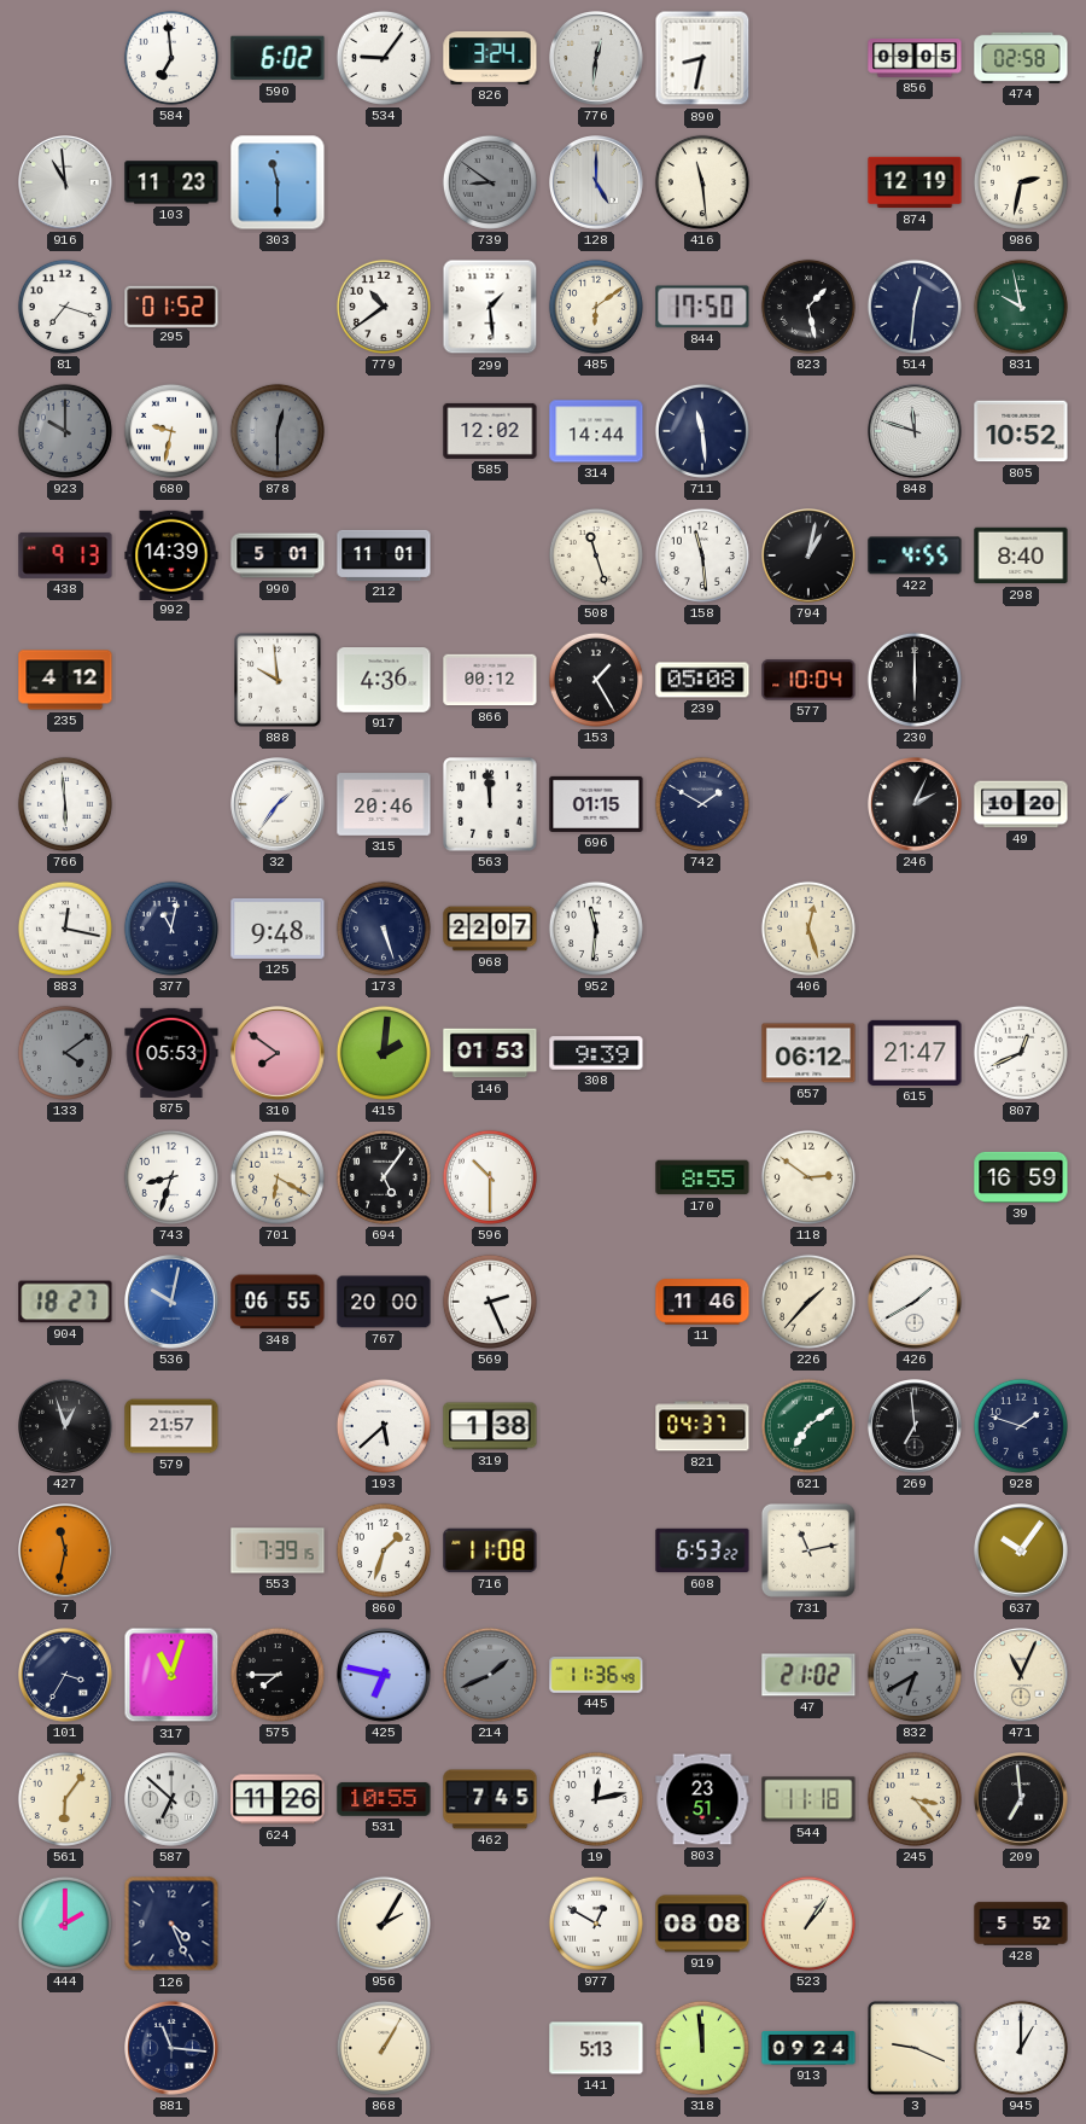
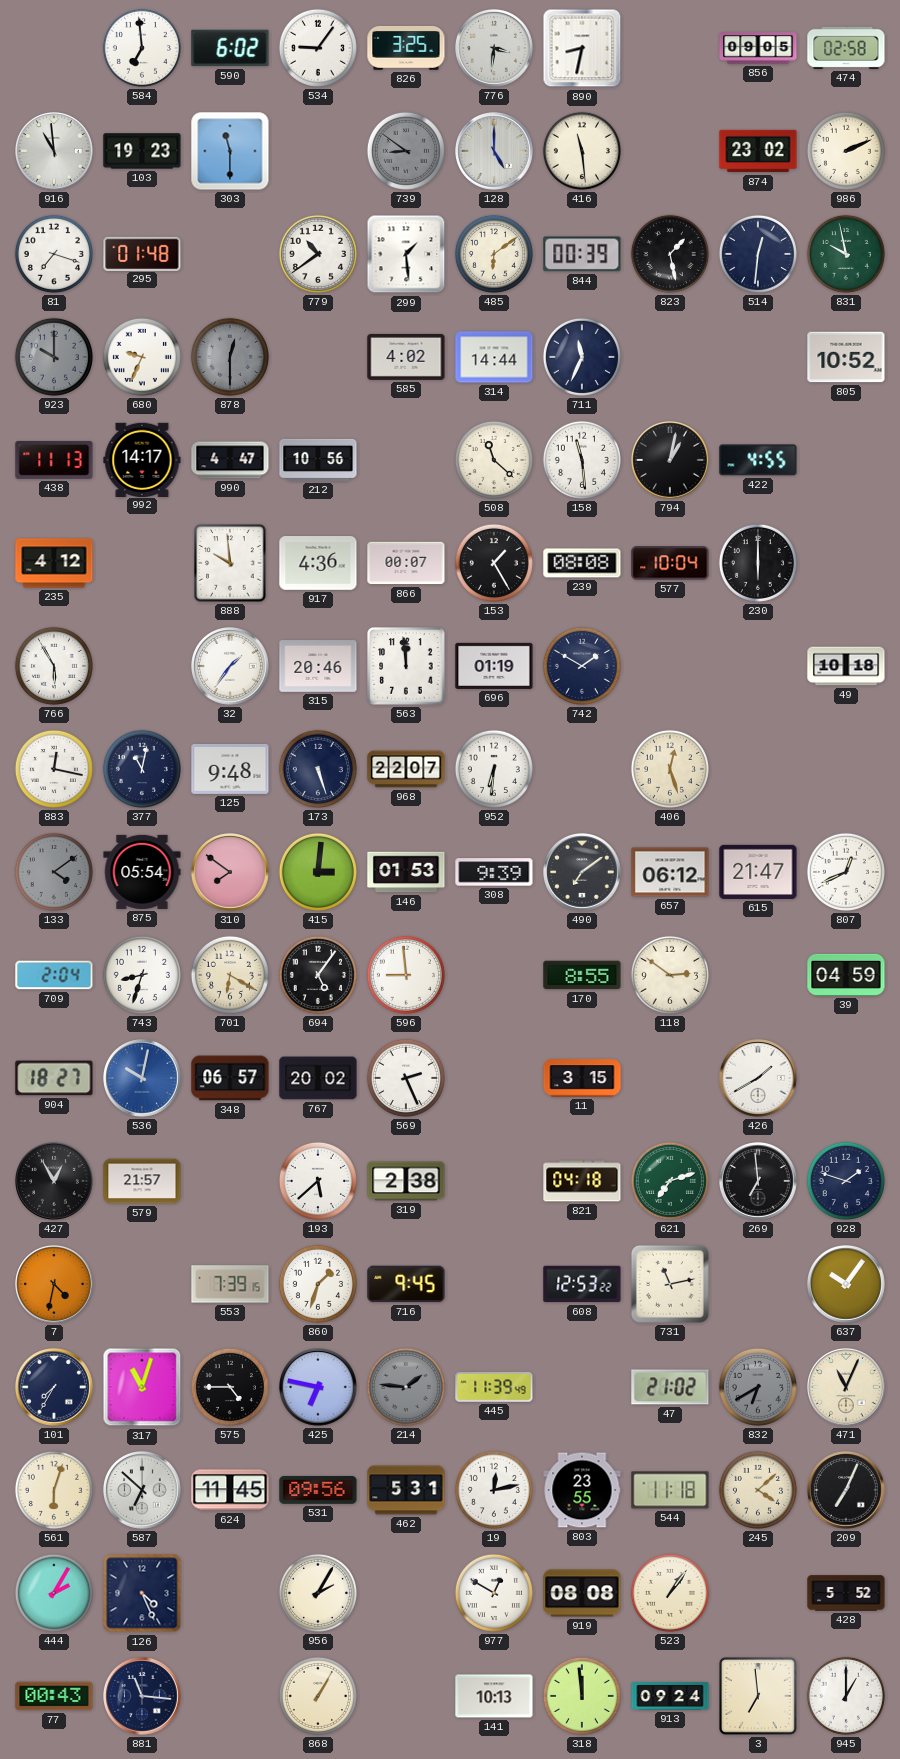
826: 3:24 -> 3:25
776: 12:31 -> 3:31
103: 11:23 -> 19:23
874: 12:19 -> 23:02
986: 2:32 -> 2:11
295: 01:52 -> 01:48
844: 17:50 -> 00:39
680: 9:32 -> 9:34
585: 12:02 -> 4:02
711: 11:29 -> 11:34
848: 11:48 -> none
438: 9:13 -> 11:13
992: 14:39 -> 14:17
990: 5:01 -> 4:47
212: 11:01 -> 10:56
508: 11:27 -> 11:22
298: 8:40 -> none
866: 00:12 -> 00:07
239: 05:08 -> 08:08
766: 5:59 -> 5:55
696: 01:15 -> 01:19
246: 2:04 -> none
49: 10:20 -> 10:18
952: 11:31 -> 6:31
875: 05:53 -> 05:54
415: 2:01 -> 3:01
490: none -> 7:09
709: none -> 2:04
596: 10:30 -> 8:59
39: 16:59 -> 04:59
348: 06:55 -> 06:57
767: 20:00 -> 20:02
11: 11:46 -> 3:15
226: 1:37 -> none
427: 12:57 -> 12:55
319: 1:38 -> 2:38
821: 04:37 -> 04:18
621: 7:09 -> 7:12
7: 11:32 -> 4:32
716: 11:08 -> 9:45
608: 6:53 -> 12:53
101: 3:35 -> 7:35
575: 7:45 -> 4:45
214: 1:41 -> 1:46
445: 11:36 -> 11:39
561: 6:06 -> 6:03
624: 11:26 -> 11:45
531: 10:55 -> 09:56
462: 7:45 -> 5:31
803: 23:51 -> 23:55
245: 3:23 -> 4:08
209: 6:59 -> 7:04
444: 2:00 -> 2:05
77: none -> 00:43
141: 5:13 -> 10:13
3: 9:19 -> 6:59
